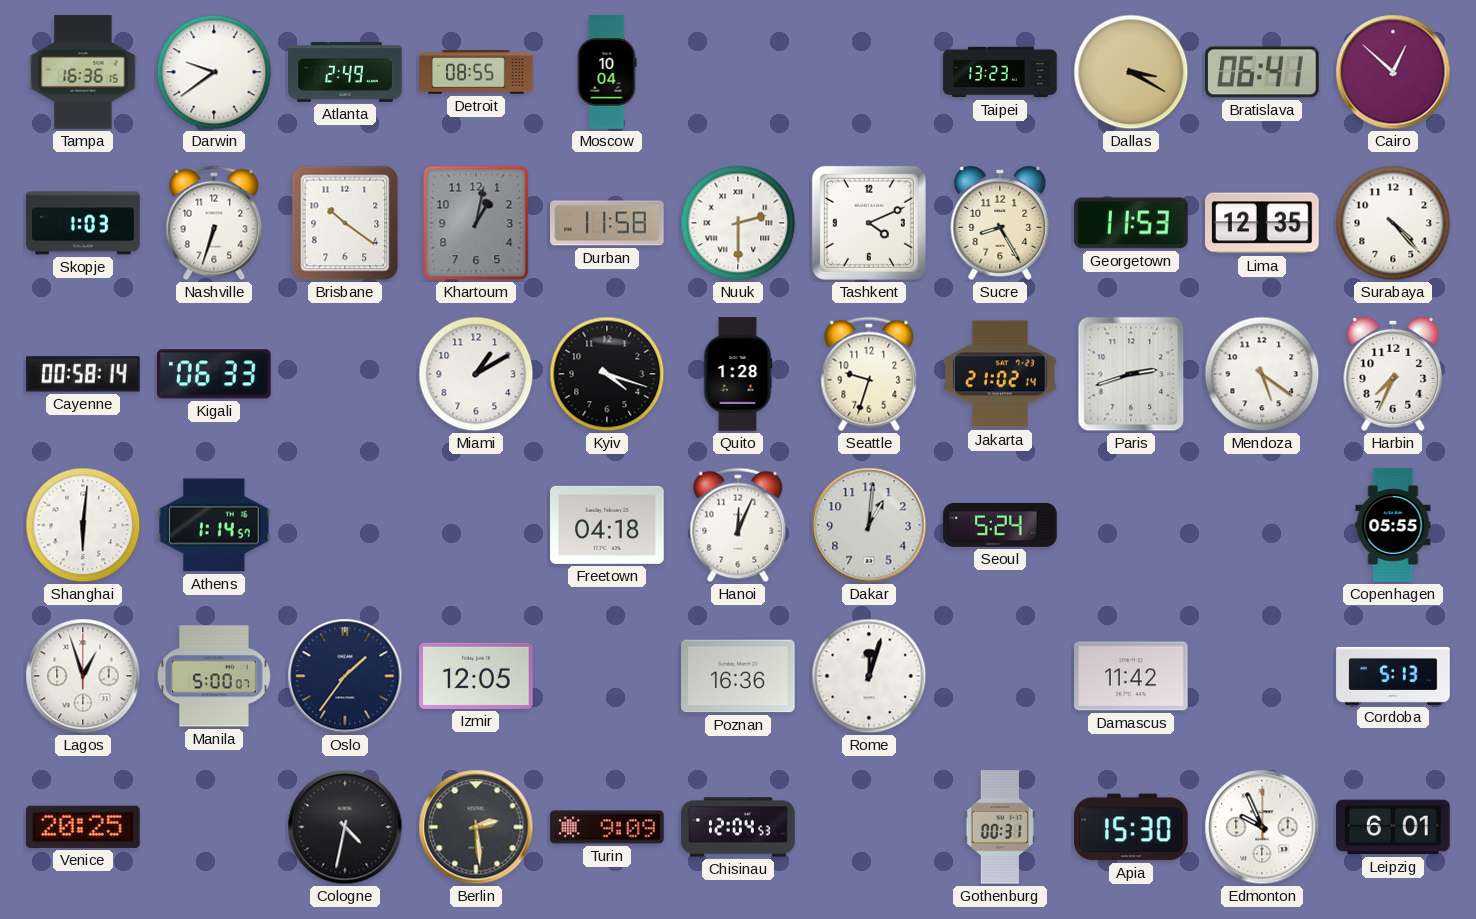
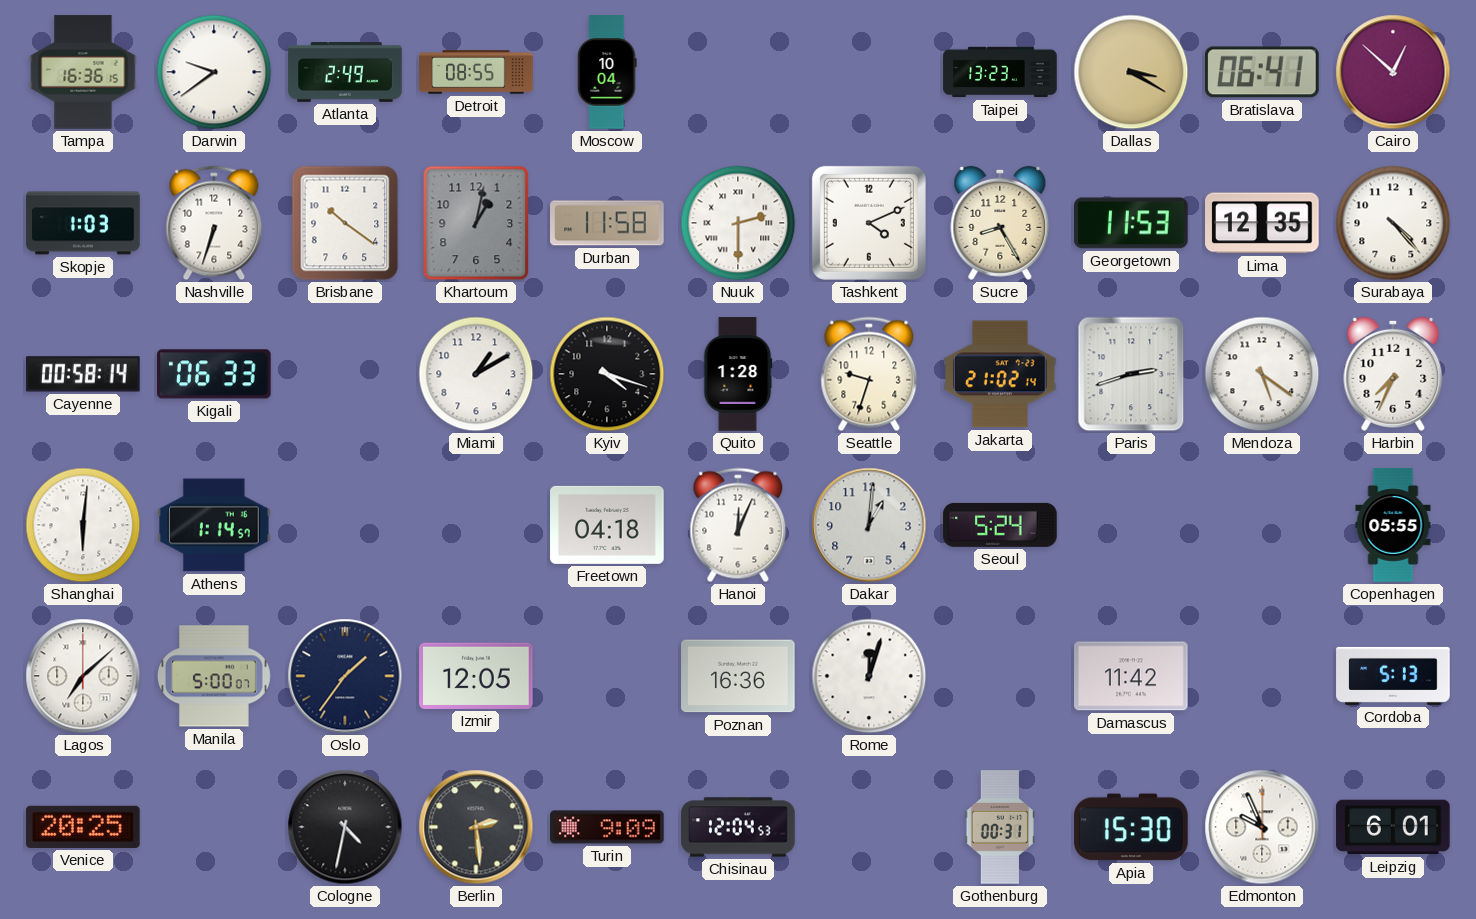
Lagos: 12:57 -> 7:08
